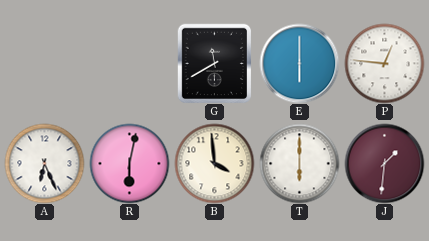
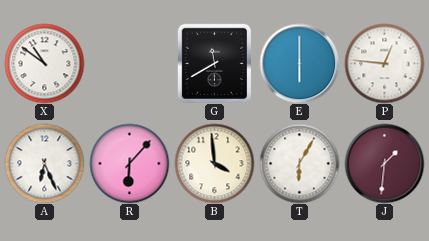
X: none -> 10:51
R: 6:02 -> 6:07
T: 6:00 -> 6:05
